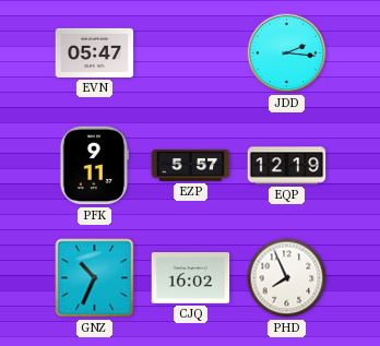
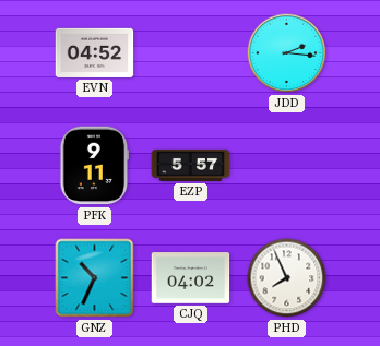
EVN: 05:47 -> 04:52
EQP: 12:19 -> none
CJQ: 16:02 -> 04:02
